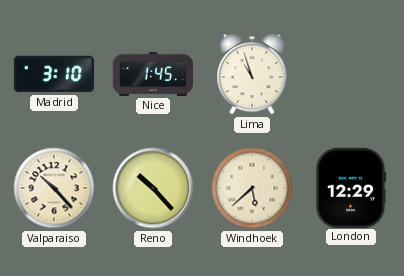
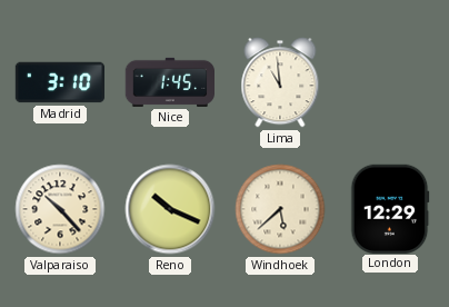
Lima: 10:57 -> 10:59
Reno: 10:23 -> 10:19
